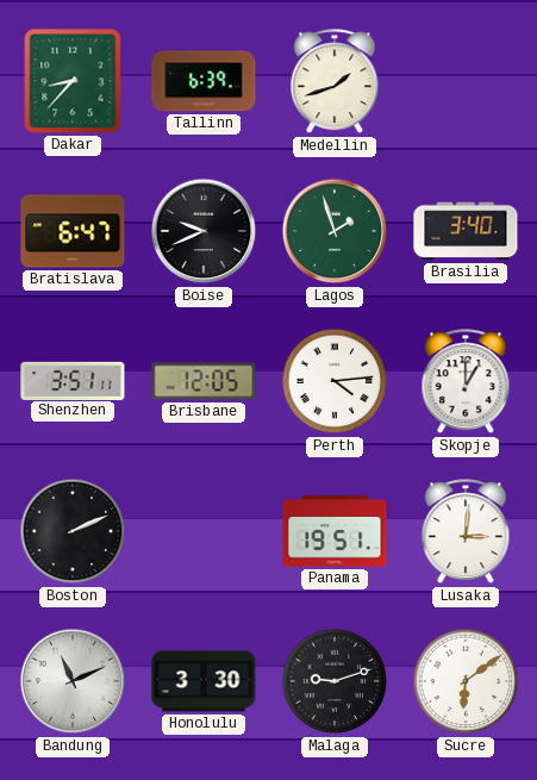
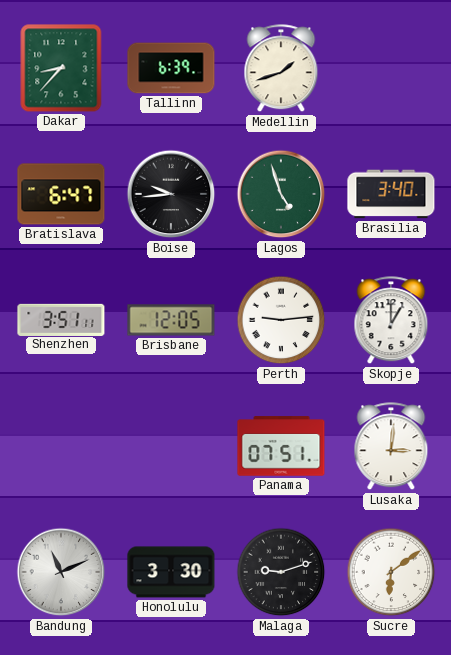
Boise: 9:41 -> 9:44
Lagos: 1:57 -> 4:57
Perth: 4:14 -> 9:14
Boston: 2:11 -> none
Panama: 19:51 -> 07:51
